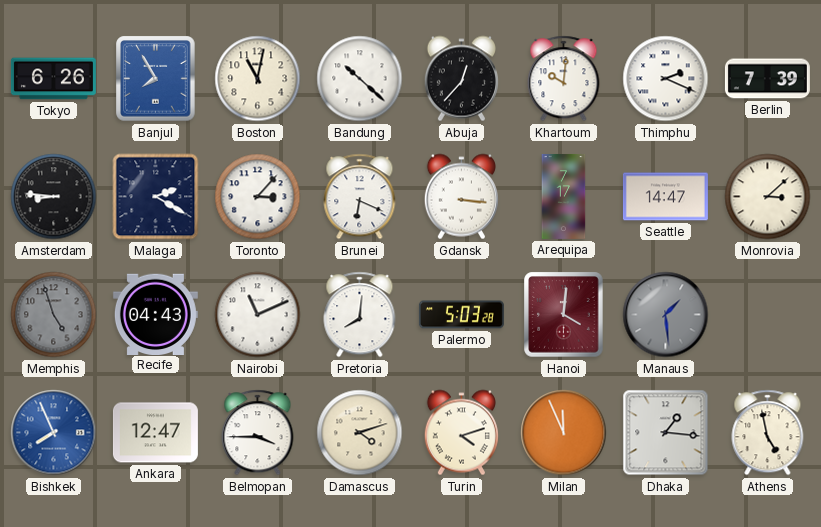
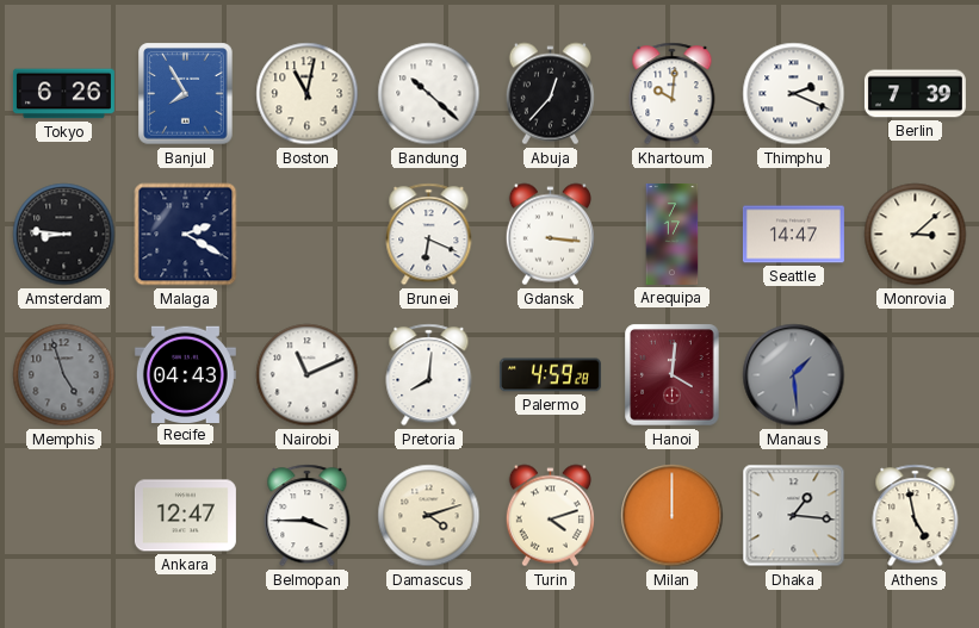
Toronto: 3:07 -> none
Palermo: 5:03 -> 4:59
Bishkek: 7:56 -> none
Milan: 11:56 -> 12:00
